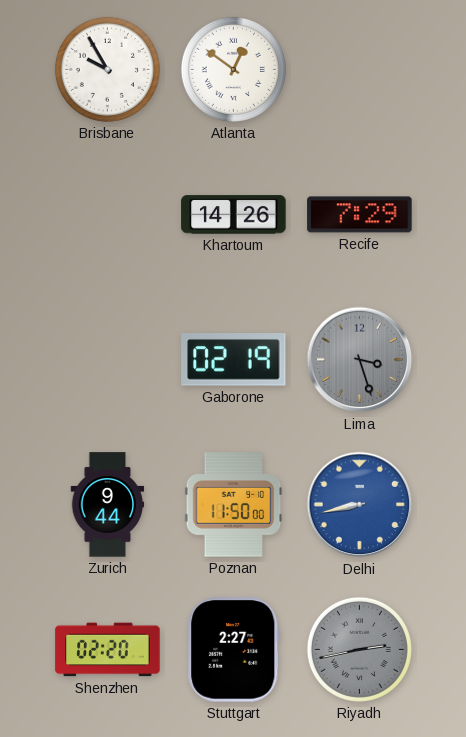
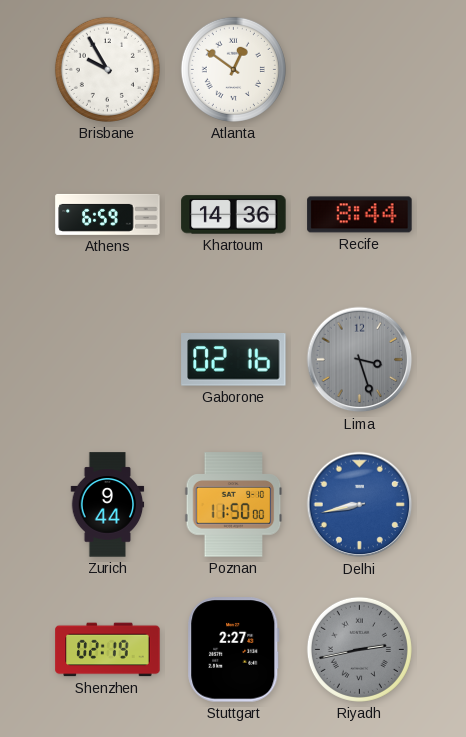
Athens: none -> 6:59
Khartoum: 14:26 -> 14:36
Recife: 7:29 -> 8:44
Gaborone: 02:19 -> 02:16
Shenzhen: 02:20 -> 02:19
